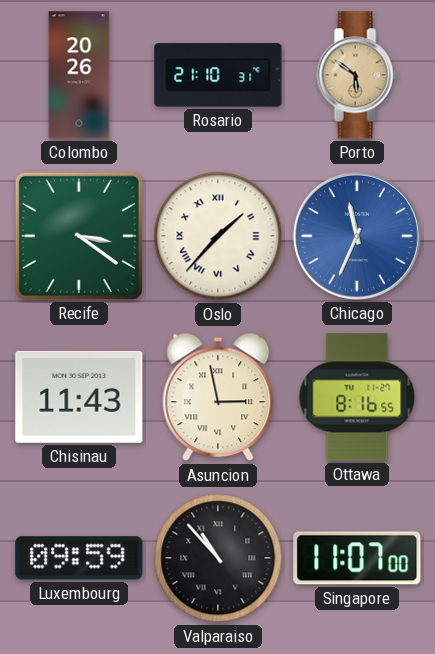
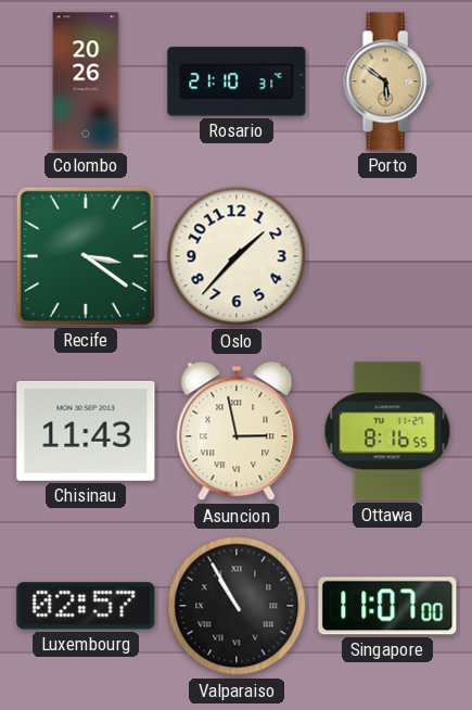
Oslo numerals: Roman -> Arabic
Chicago: 11:34 -> none
Luxembourg: 09:59 -> 02:57
Valparaiso: 10:53 -> 10:55
